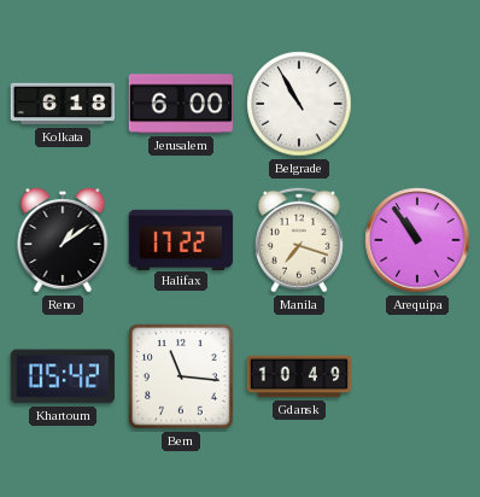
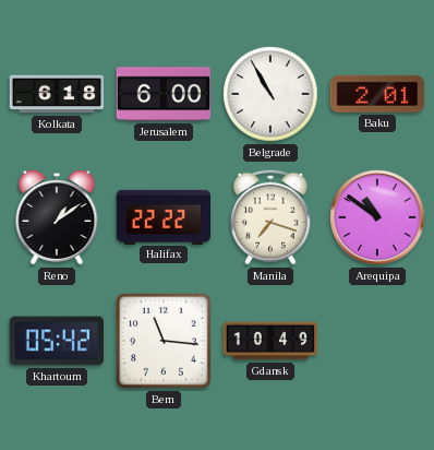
Baku: none -> 2:01
Halifax: 17:22 -> 22:22
Arequipa: 10:54 -> 10:51
